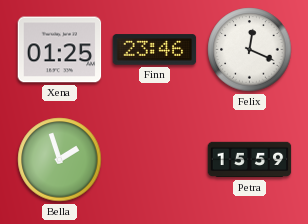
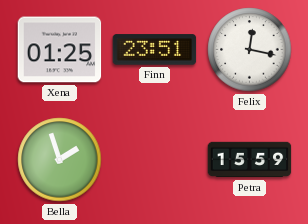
Finn: 23:46 -> 23:51
Felix: 12:19 -> 12:17
